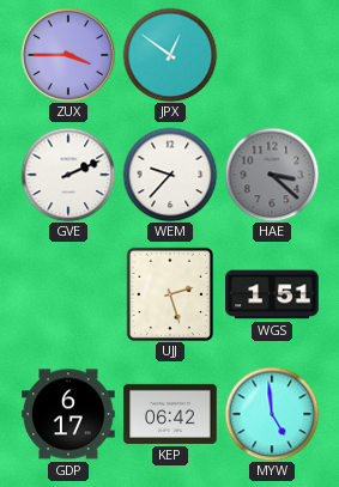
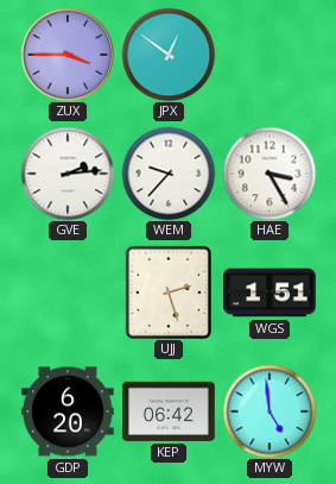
GVE: 2:11 -> 2:14
HAE: 3:22 -> 3:25
HAE dial: grey -> white
GDP: 6:17 -> 6:20
